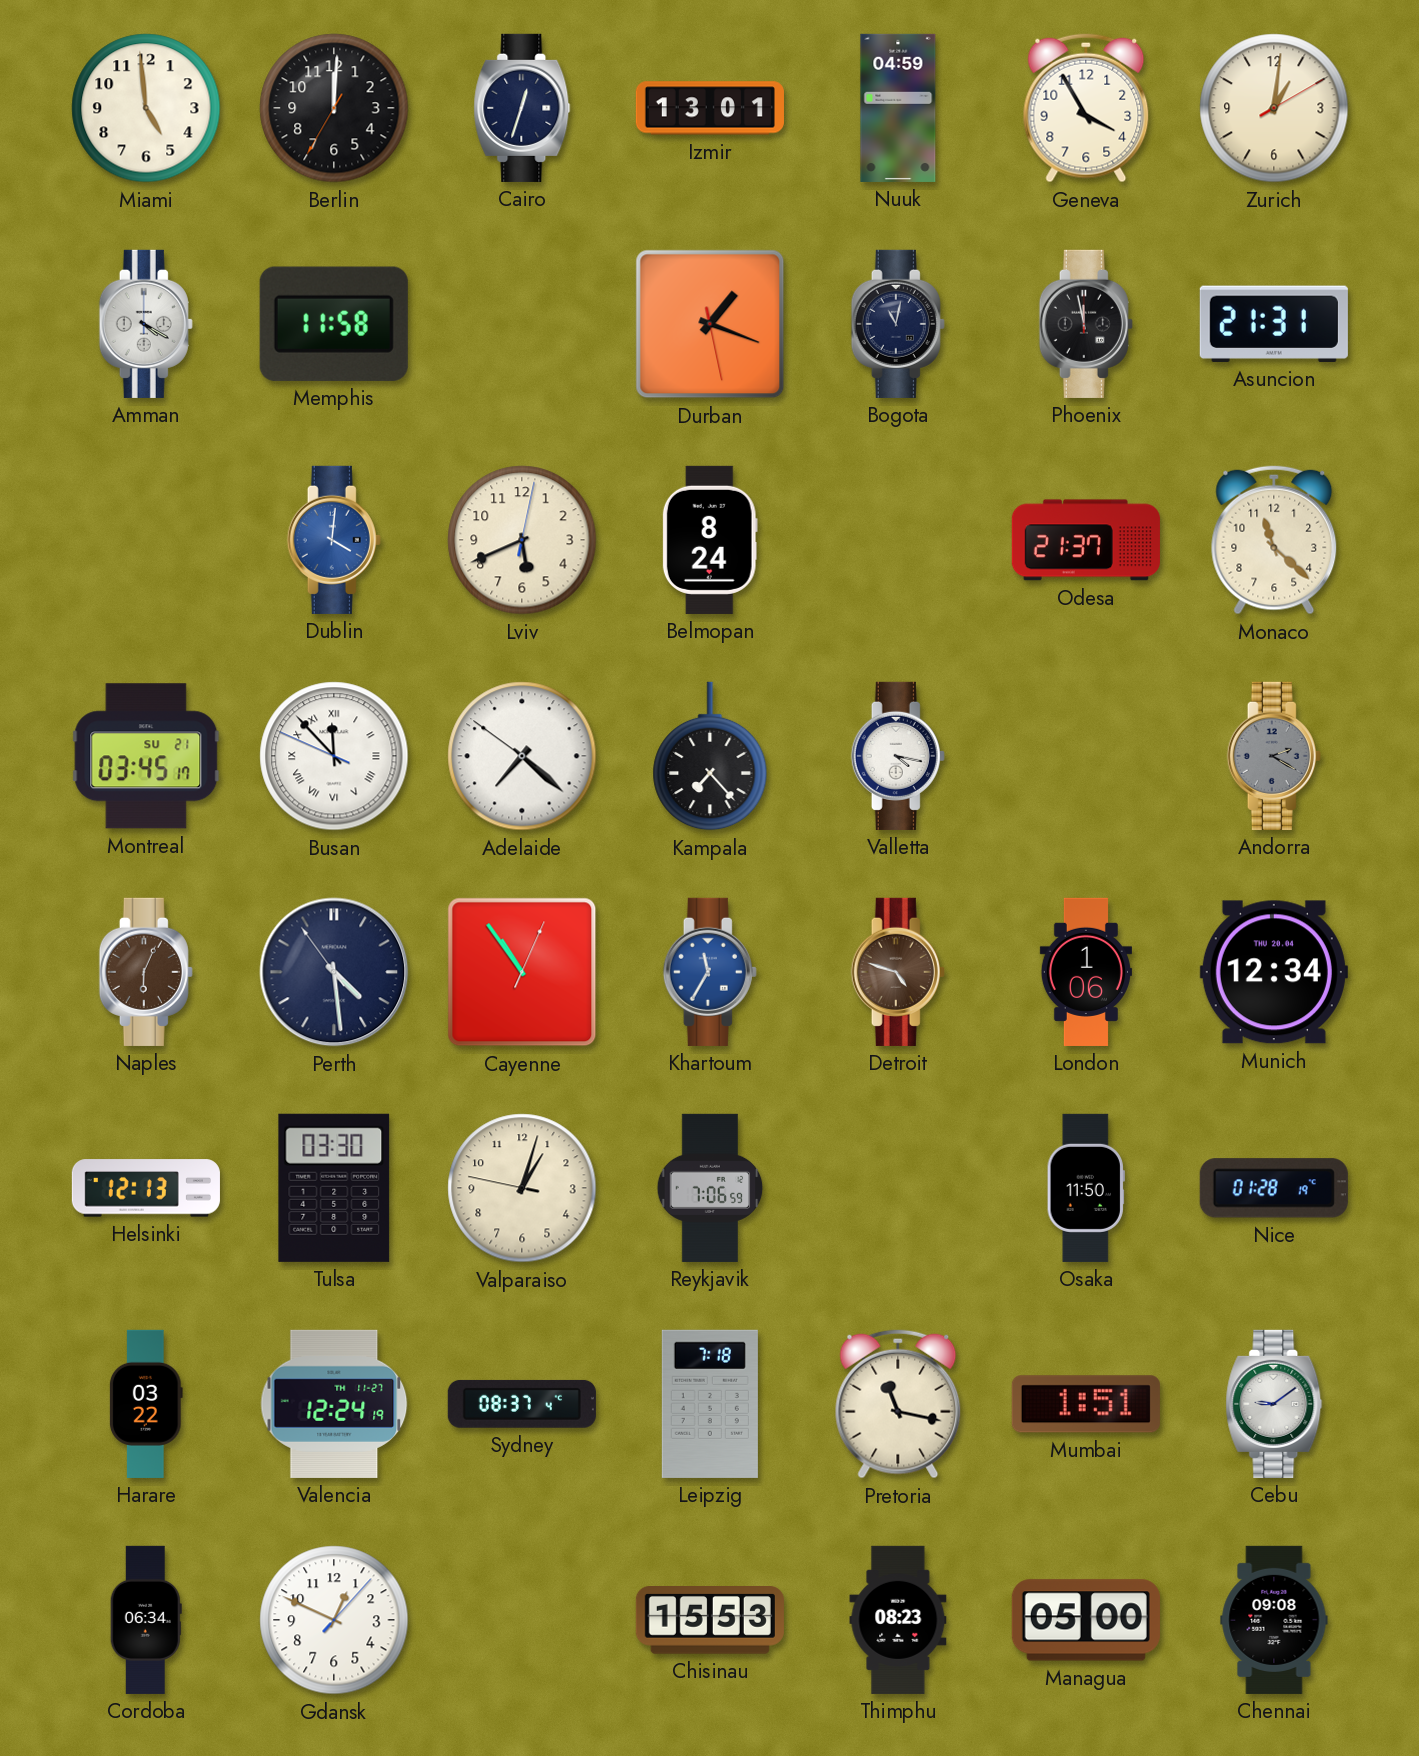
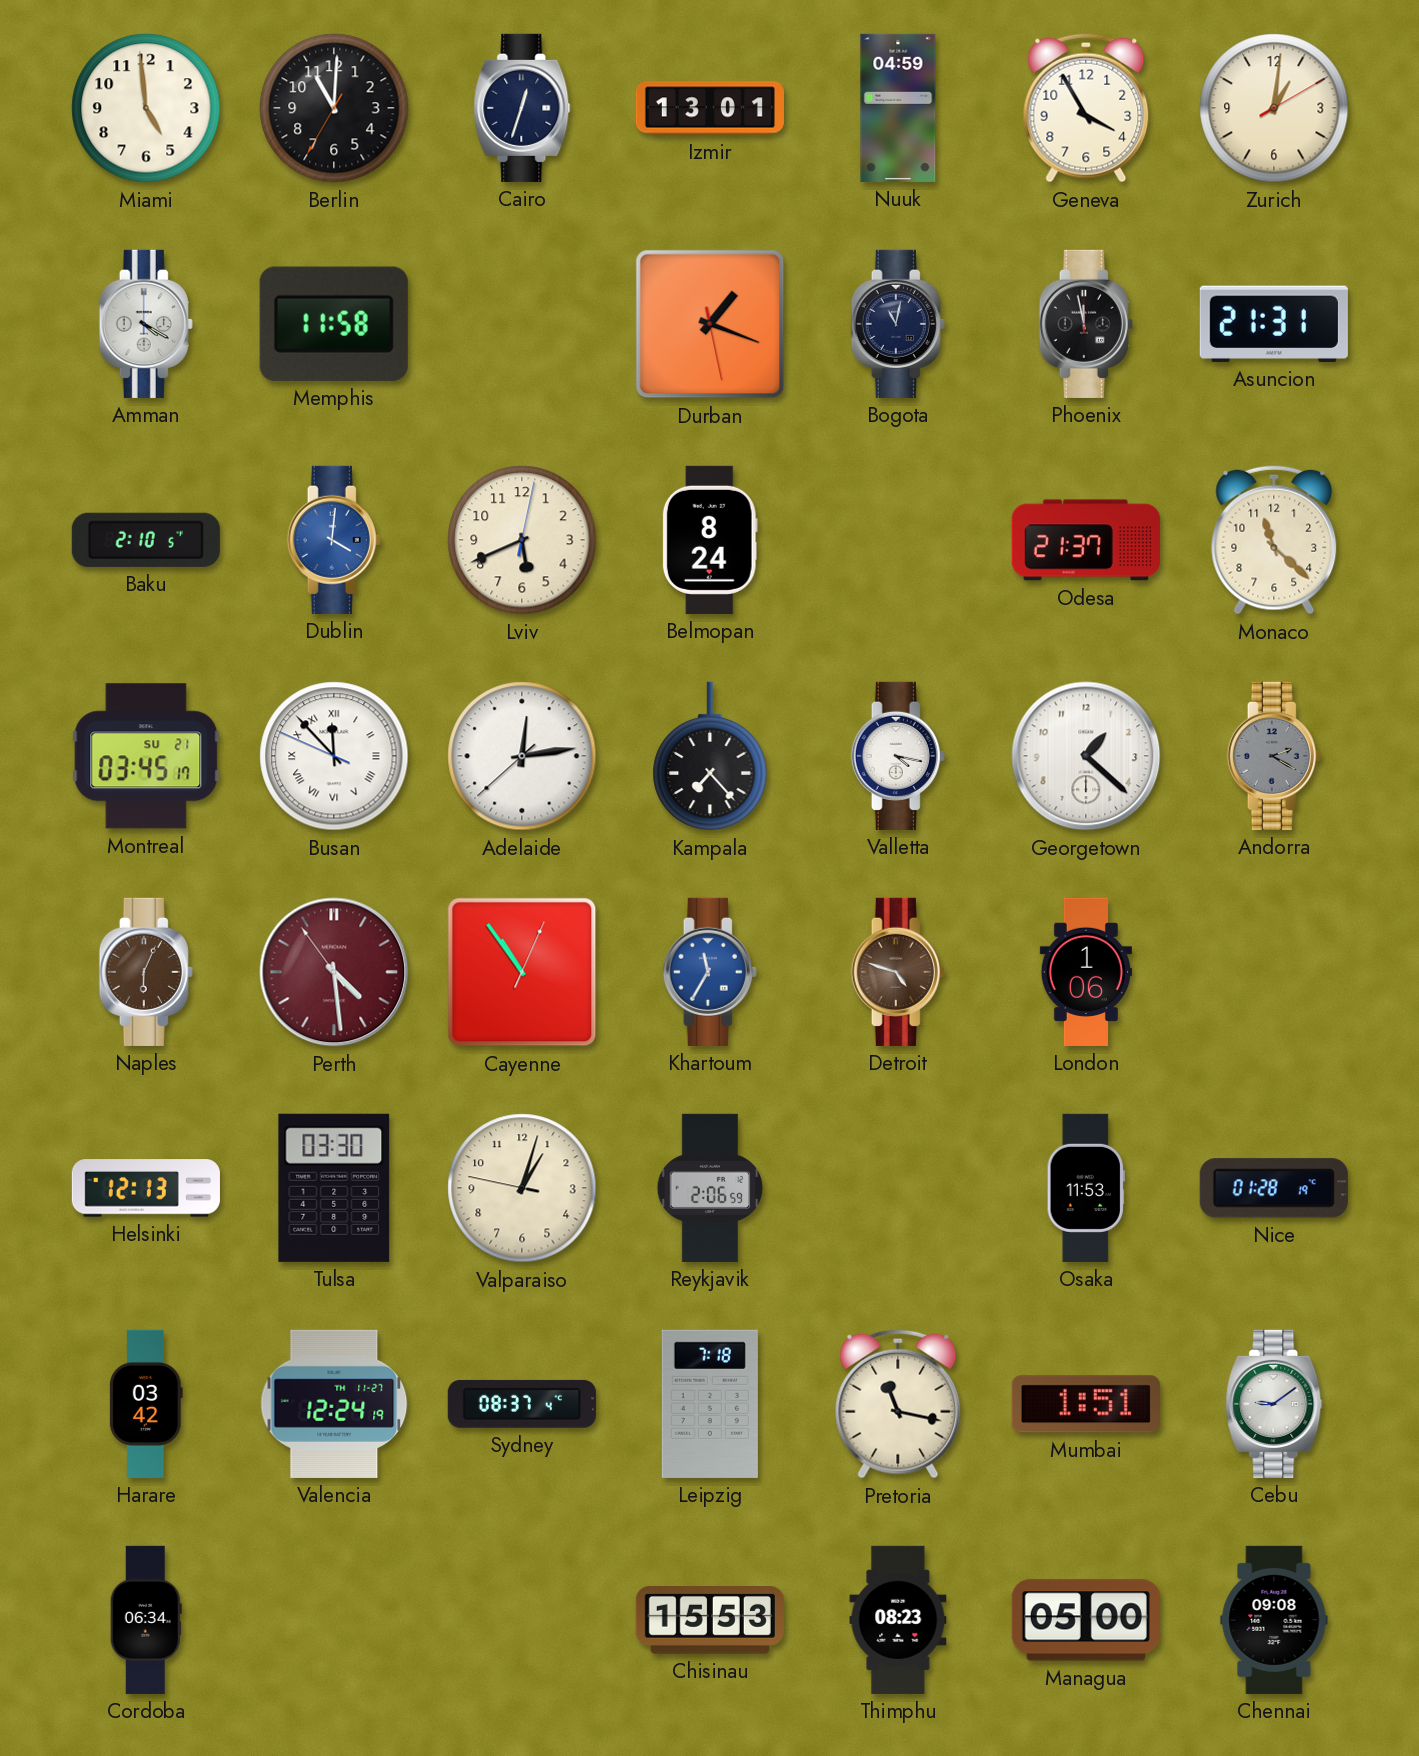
Berlin: 12:00 -> 11:00
Baku: none -> 2:10
Adelaide: 7:21 -> 12:13
Georgetown: none -> 1:22
Perth dial: navy -> burgundy
Munich: 12:34 -> none
Reykjavik: 7:06 -> 2:06
Osaka: 11:50 -> 11:53
Harare: 03:22 -> 03:42
Gdansk: 12:49 -> none
